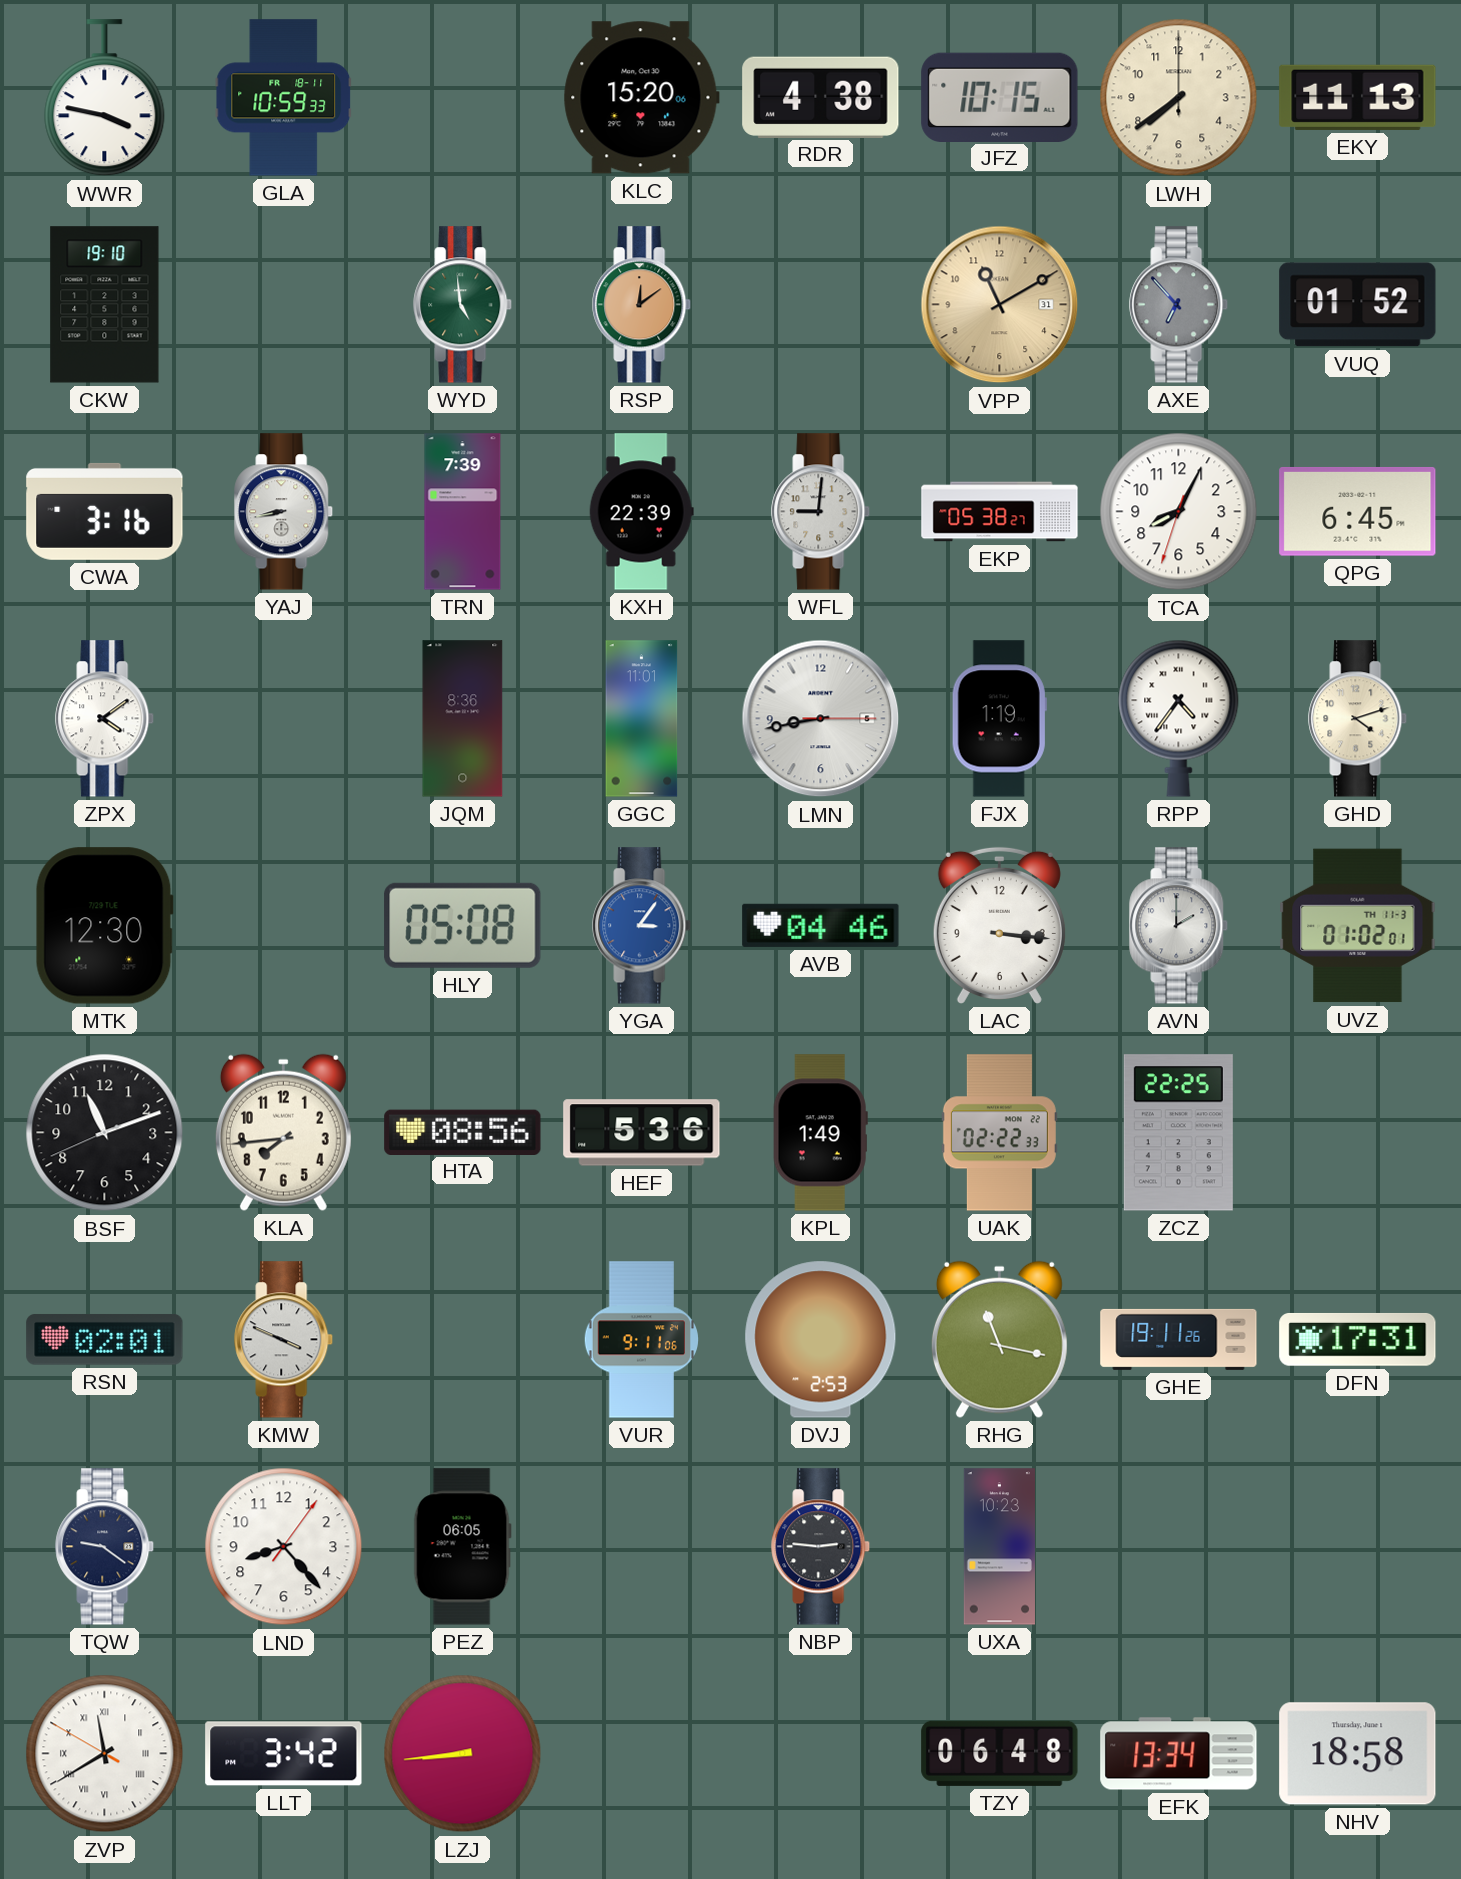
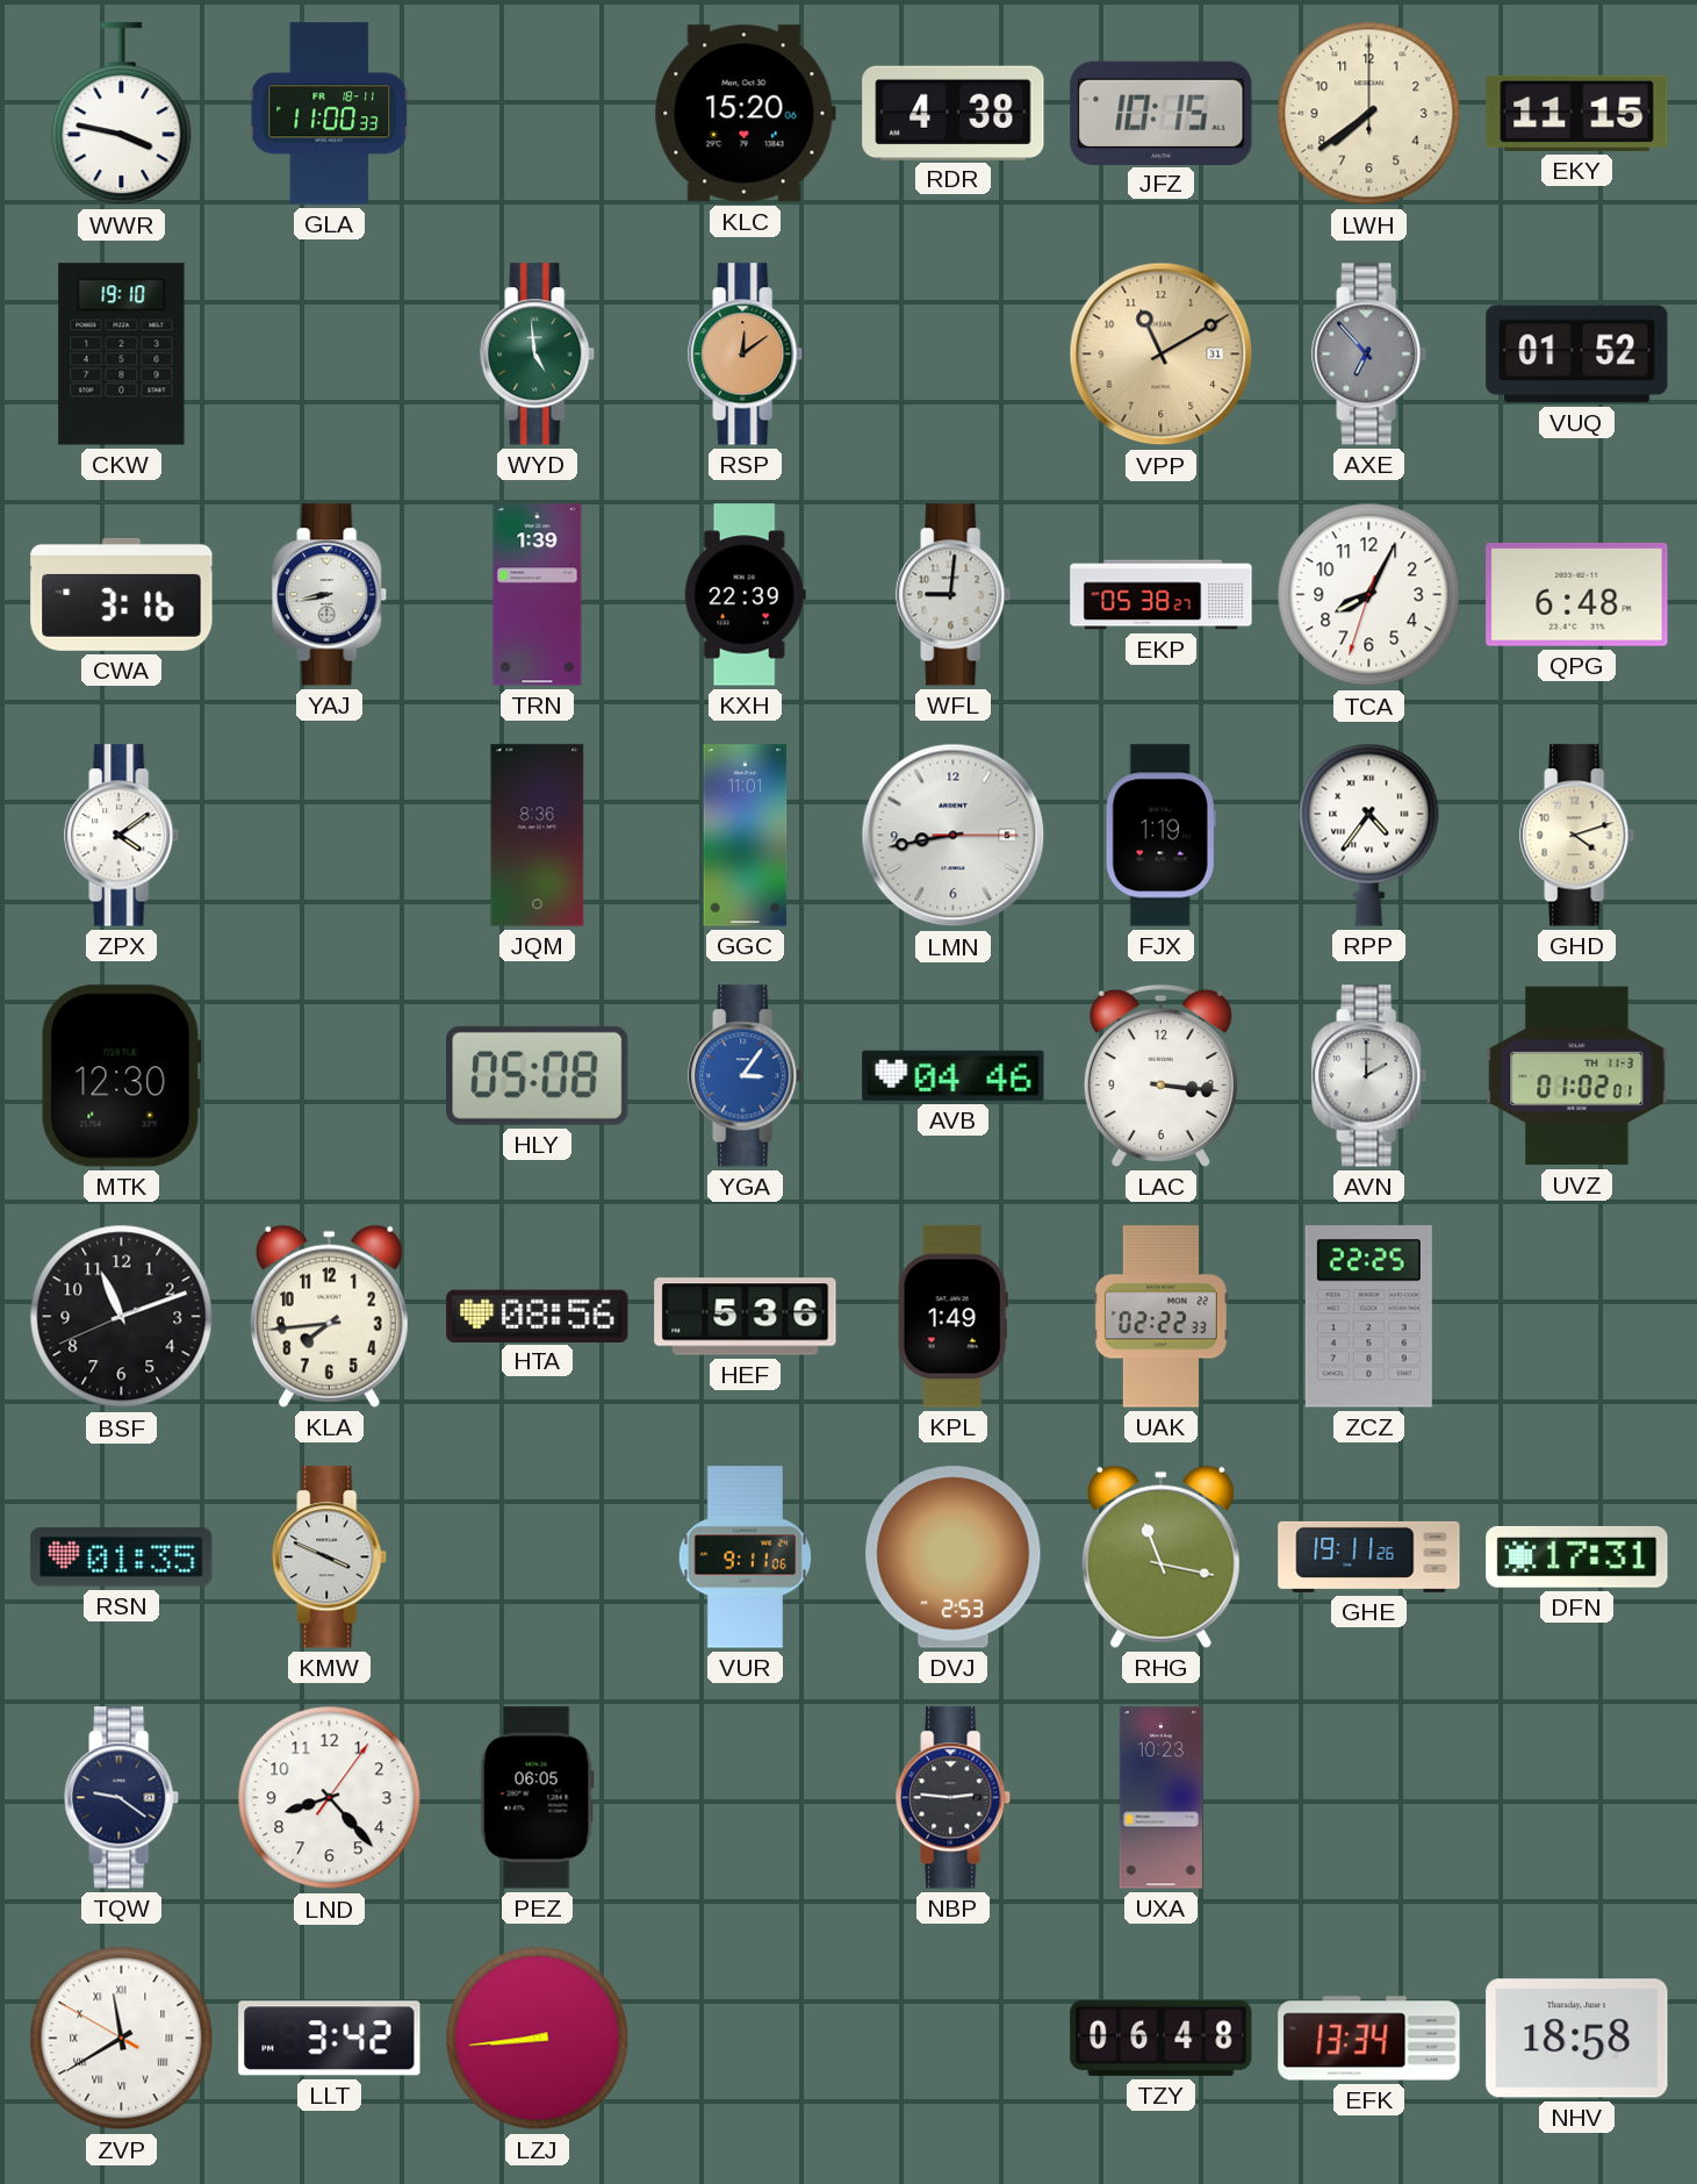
GLA: 10:59 -> 11:00
EKY: 11:13 -> 11:15
TRN: 7:39 -> 1:39
QPG: 6:45 -> 6:48
RSN: 02:01 -> 01:35
